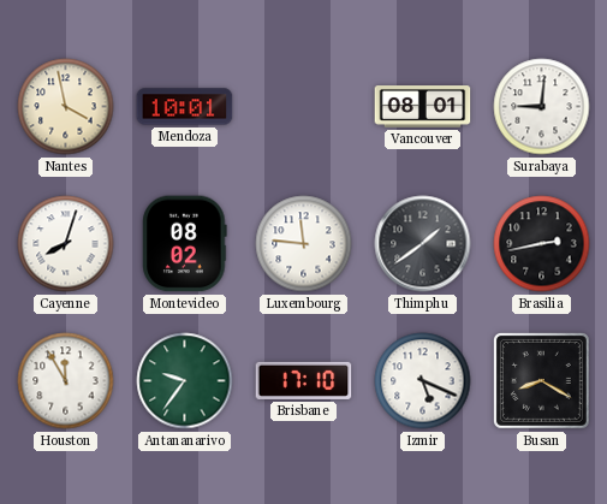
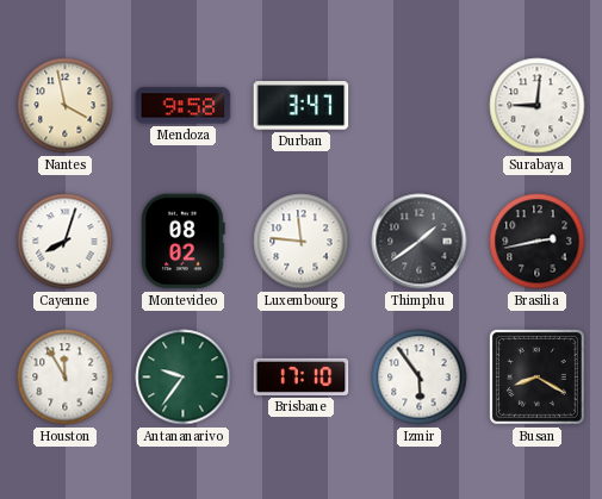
Mendoza: 10:01 -> 9:58
Durban: none -> 3:47
Vancouver: 08:01 -> none
Izmir: 5:19 -> 5:54
